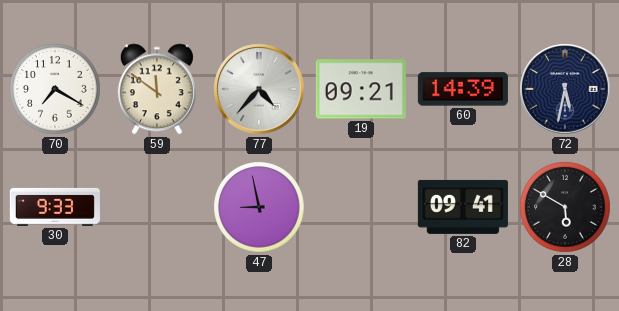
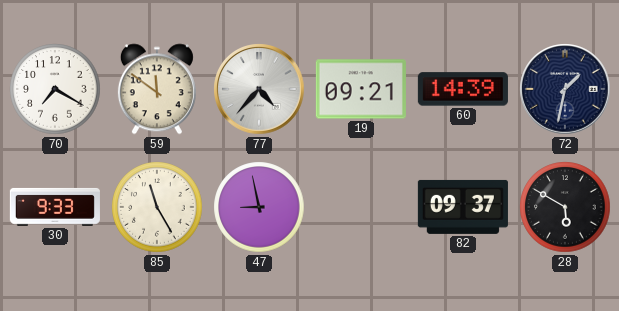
72: 5:32 -> 1:32
85: none -> 11:25
82: 09:41 -> 09:37
